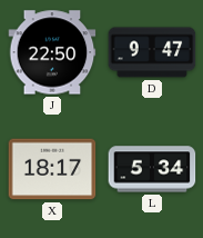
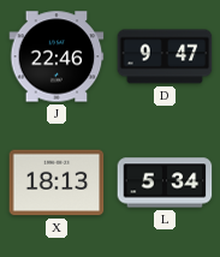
J: 22:50 -> 22:46
X: 18:17 -> 18:13
